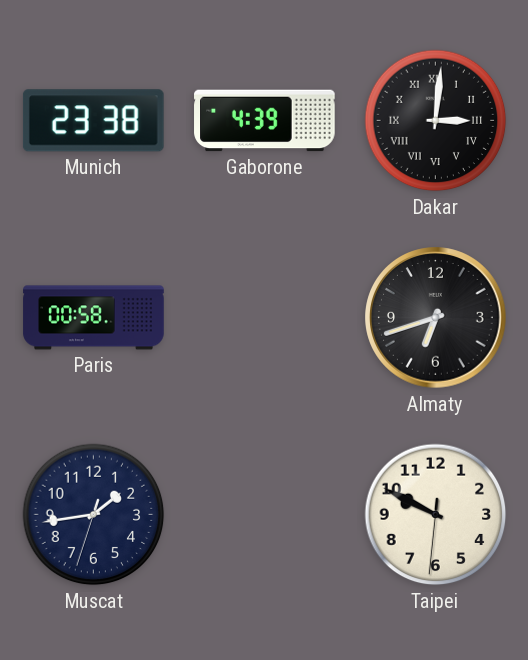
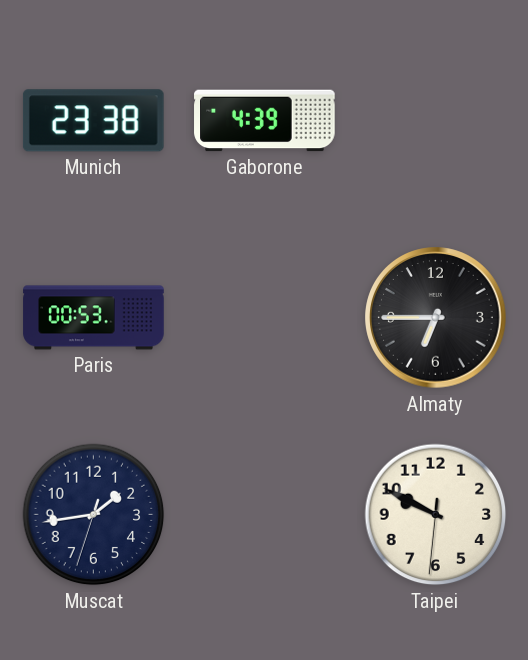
Dakar: 3:01 -> none
Paris: 00:58 -> 00:53
Almaty: 6:42 -> 6:45
